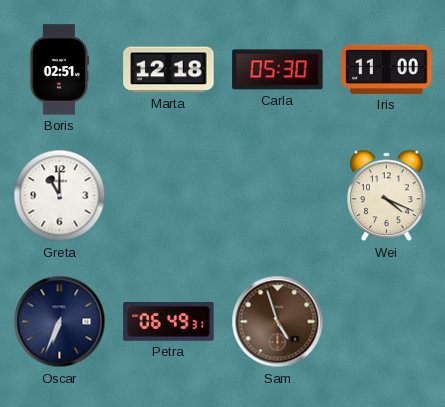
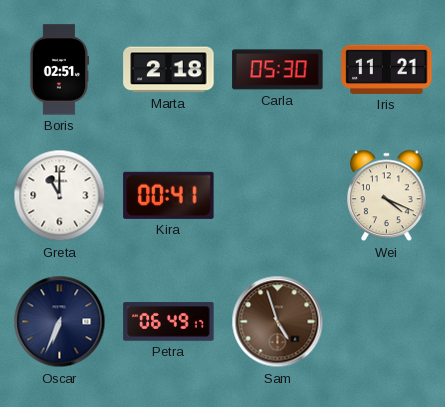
Marta: 12:18 -> 2:18
Iris: 11:00 -> 11:21
Kira: none -> 00:41
Petra: 06:49:31 -> 06:49:17
